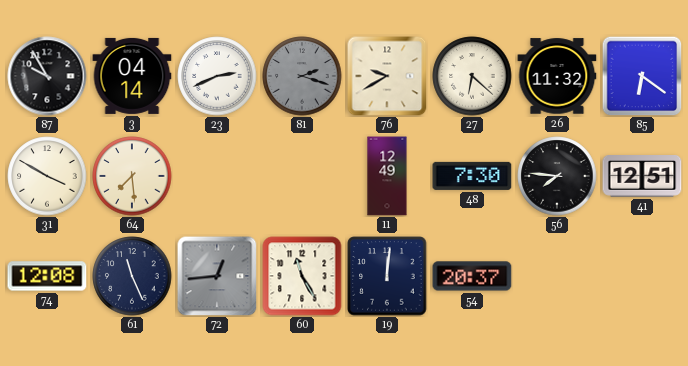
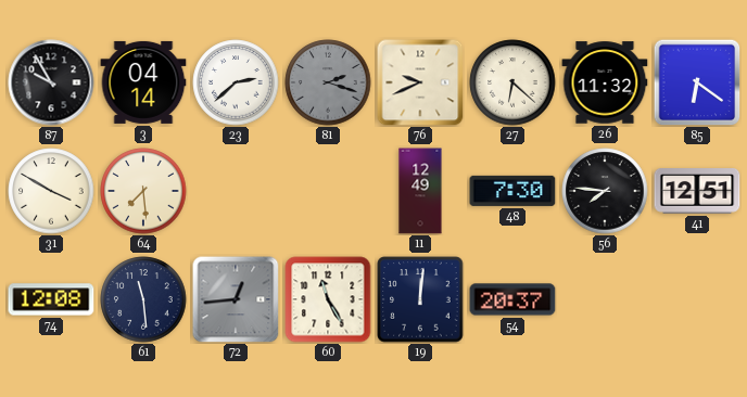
23: 2:41 -> 2:38
76: 9:40 -> 9:41
61: 11:26 -> 11:29
